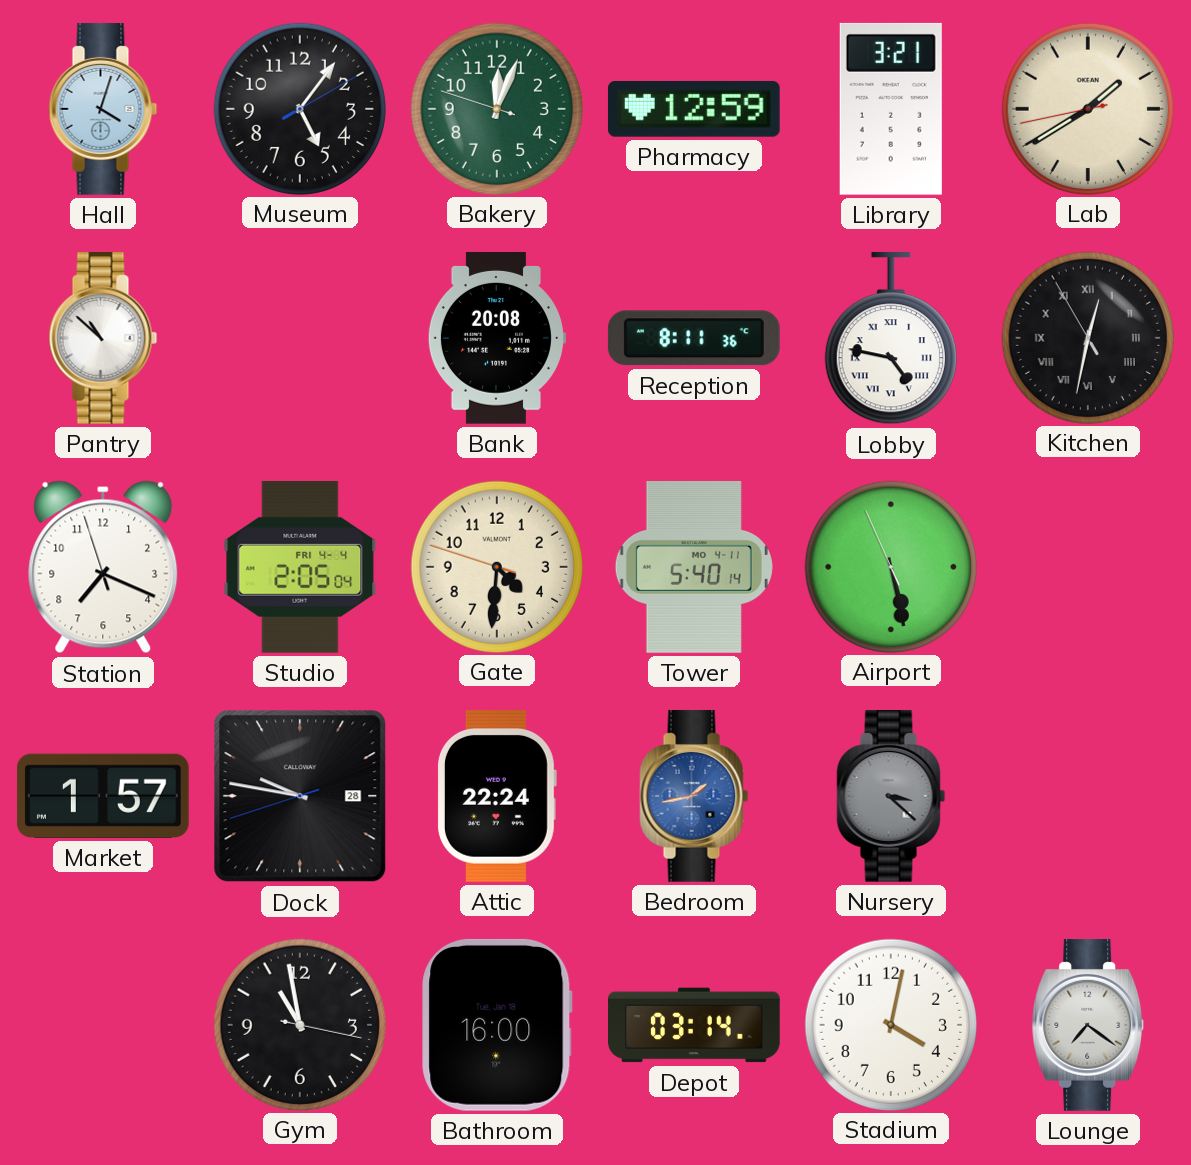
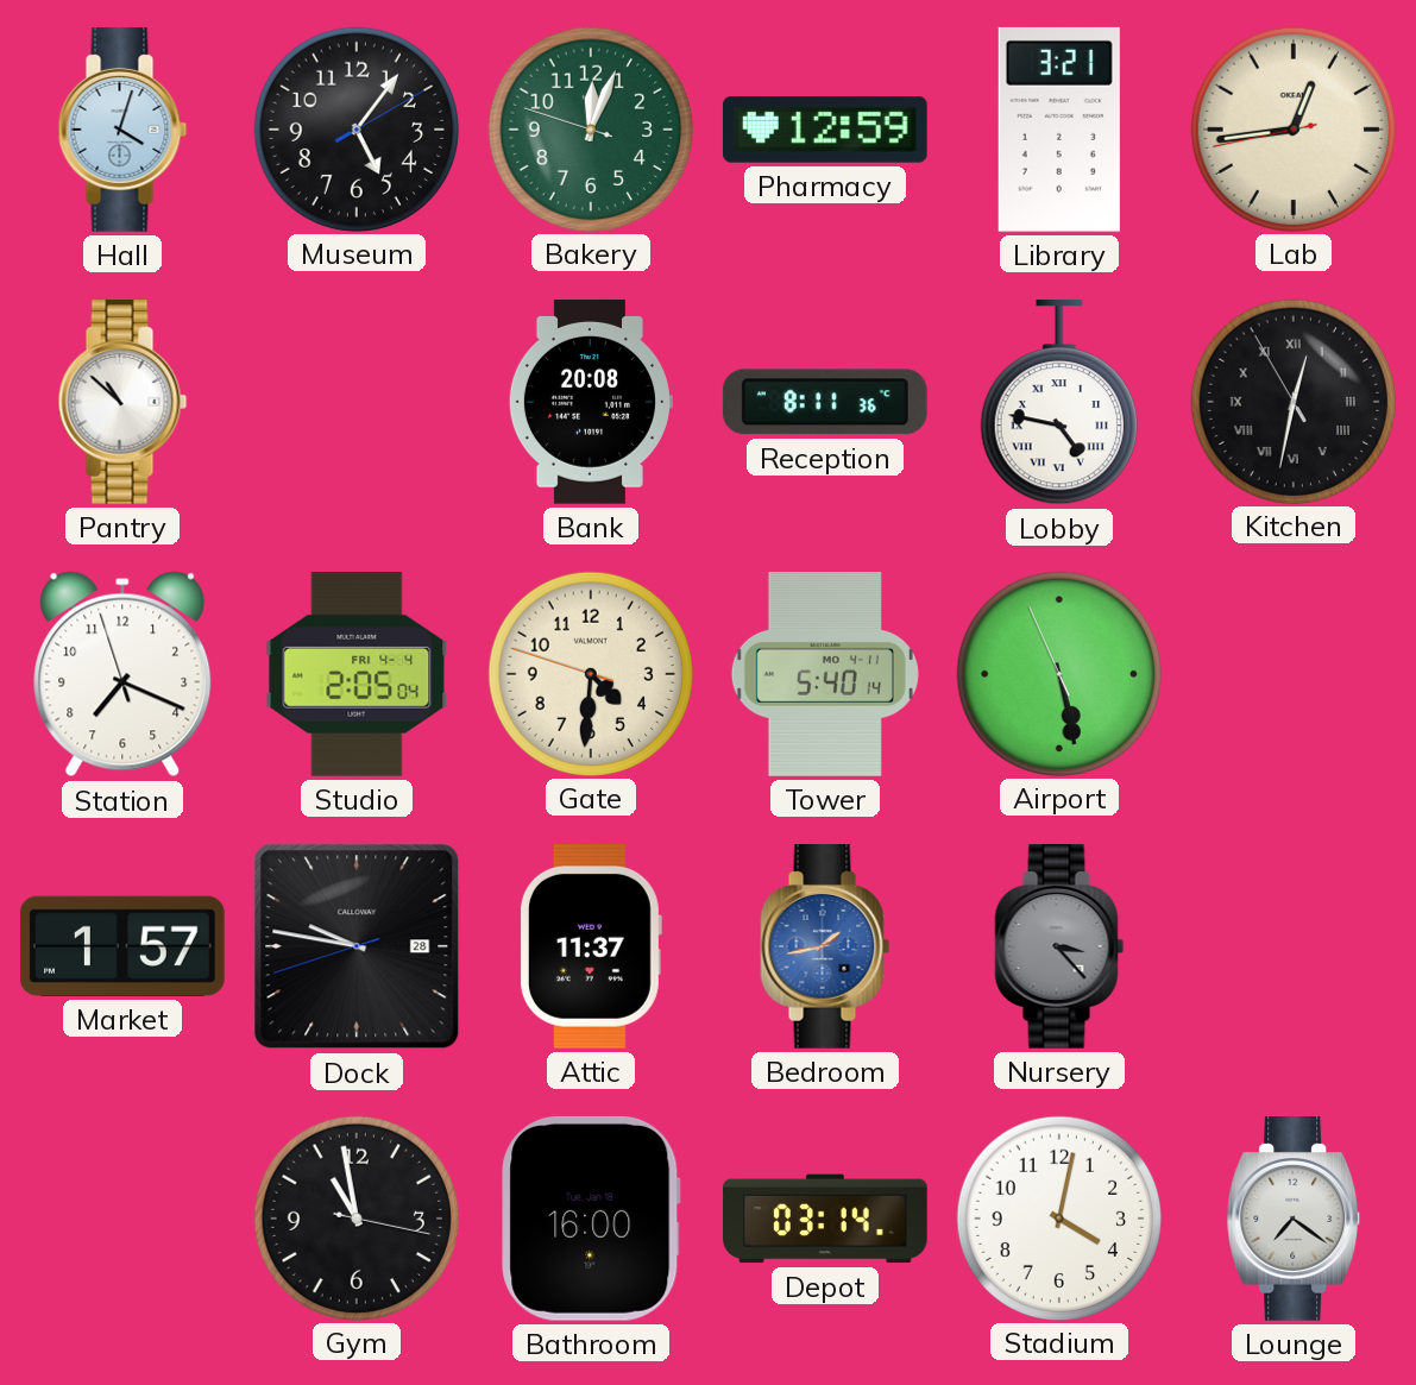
Lab: 1:39 -> 12:43
Attic: 22:24 -> 11:37
Nursery: 3:22 -> 3:23
